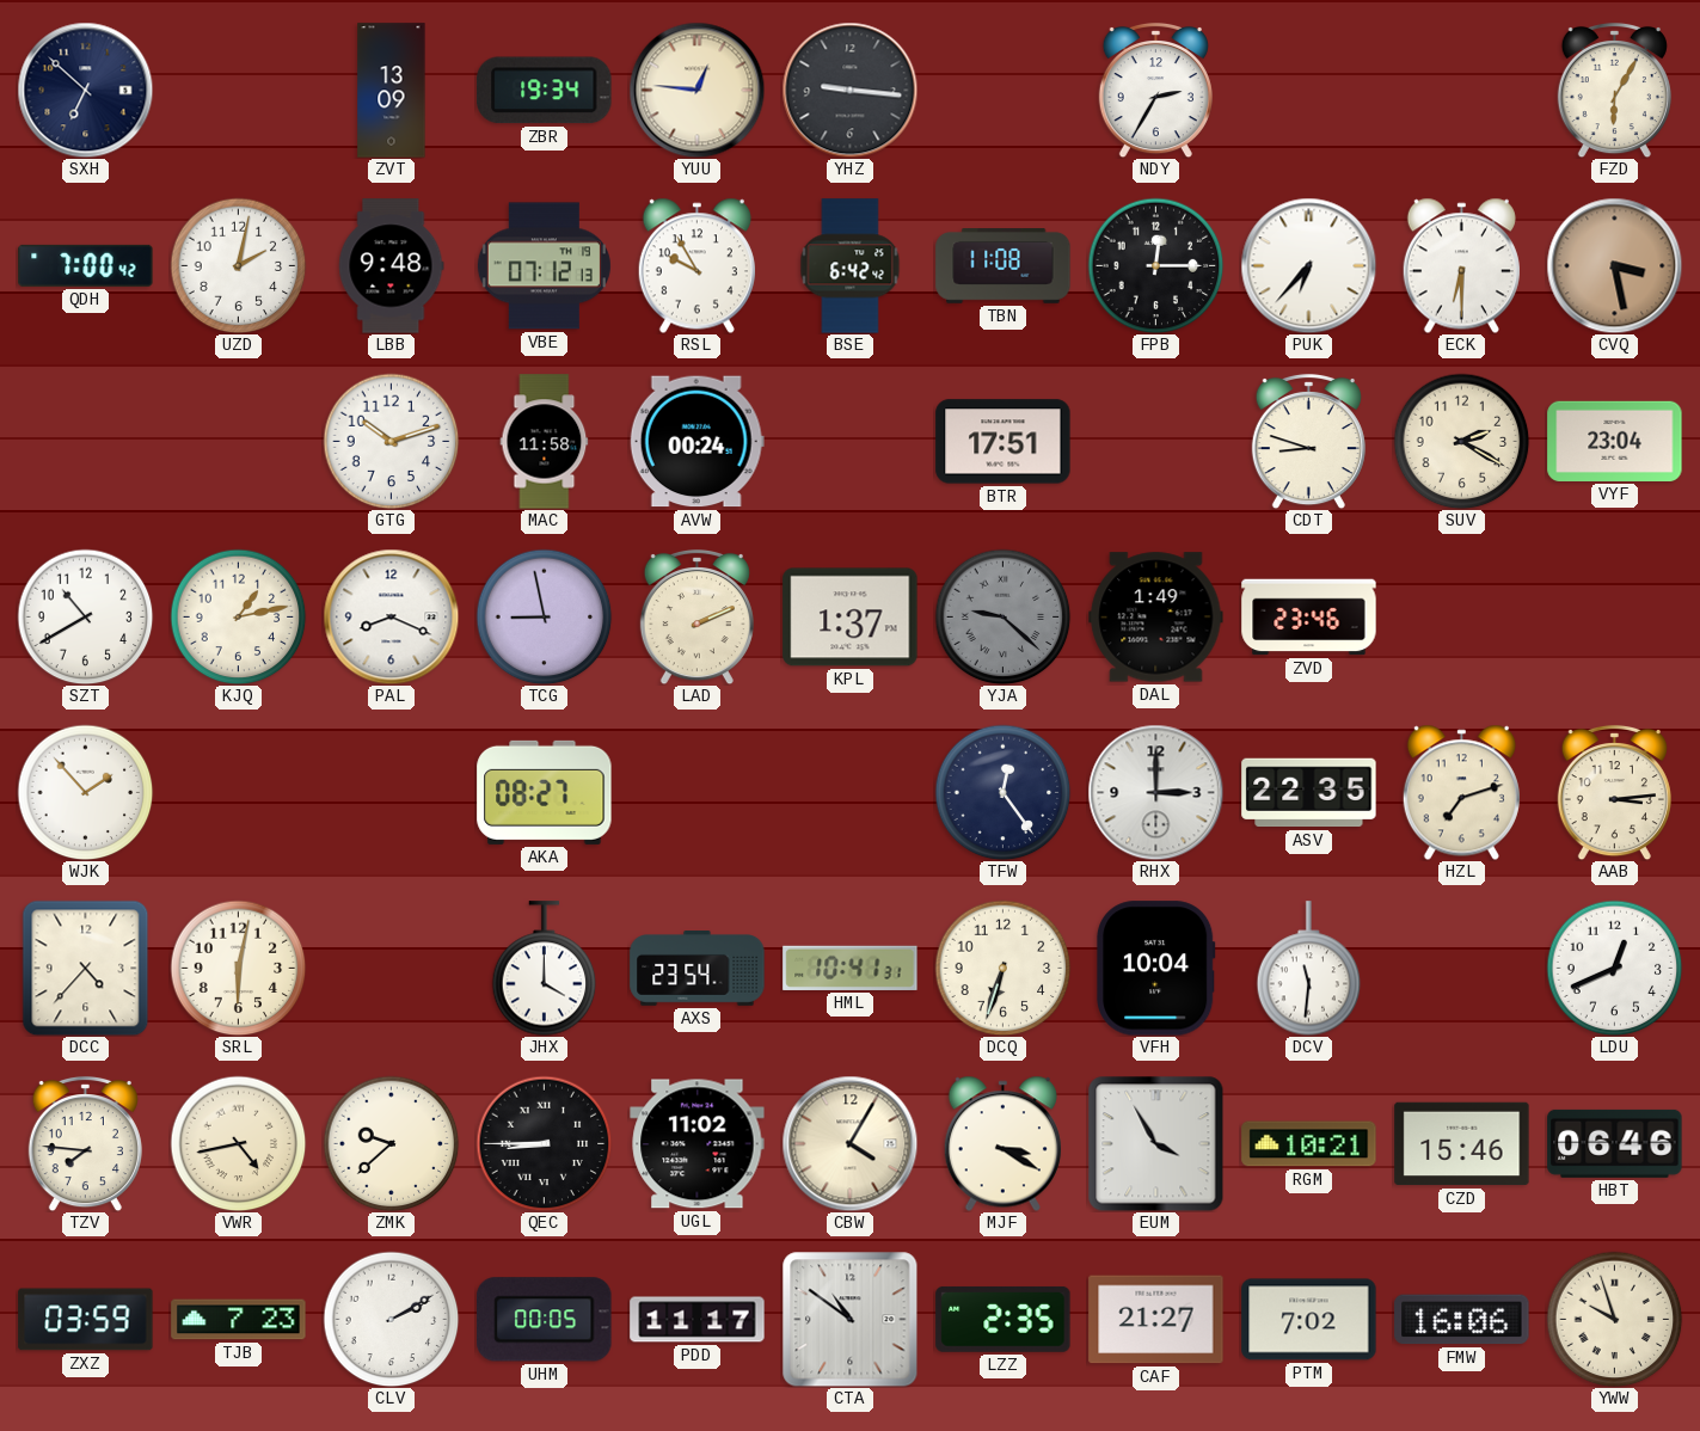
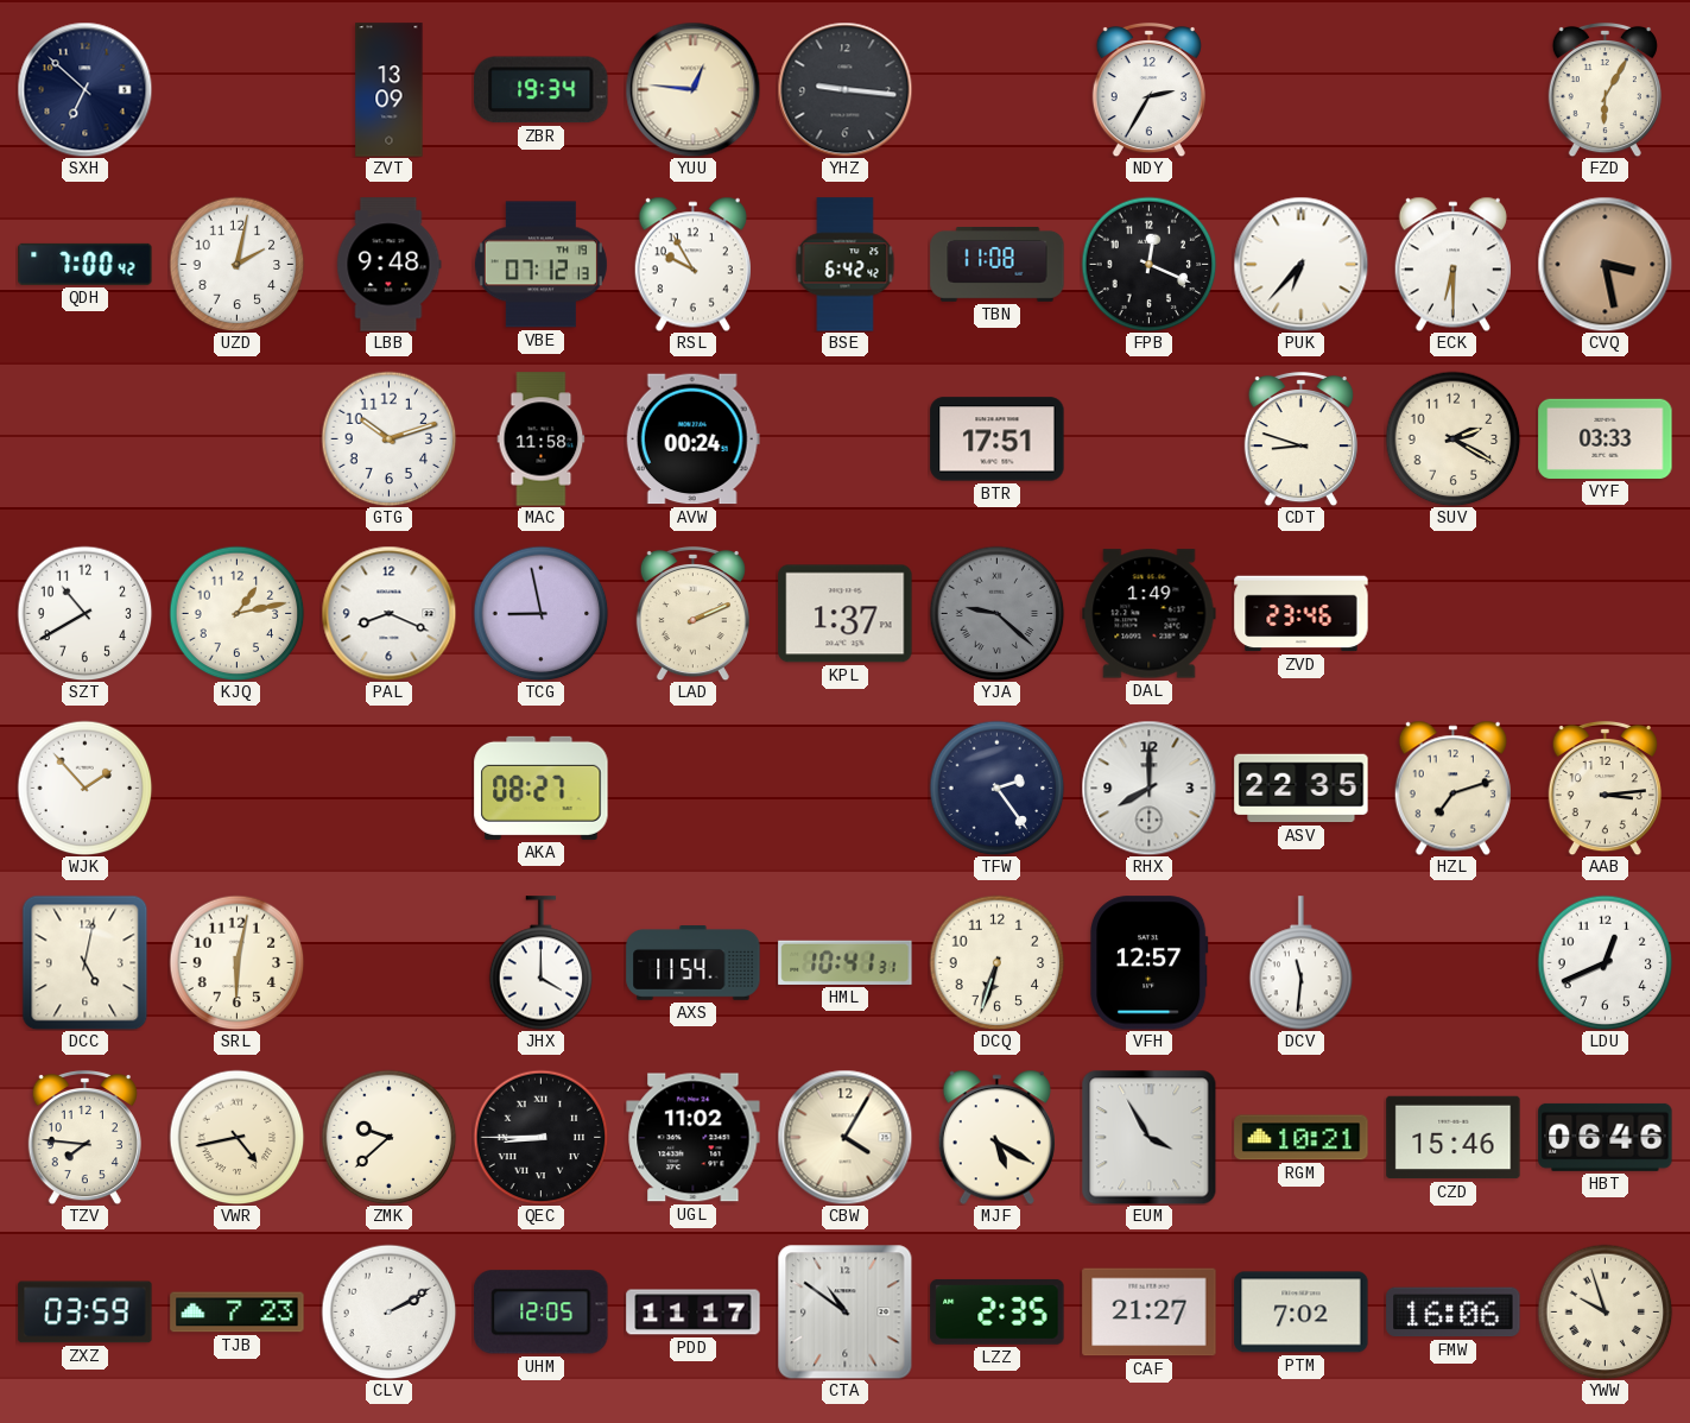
FPB: 12:15 -> 12:19
VYF: 23:04 -> 03:33
TFW: 12:24 -> 2:24
RHX: 3:00 -> 8:00
DCC: 4:37 -> 5:02
AXS: 23:54 -> 11:54
VFH: 10:04 -> 12:57
MJF: 3:20 -> 5:20
UHM: 00:05 -> 12:05
